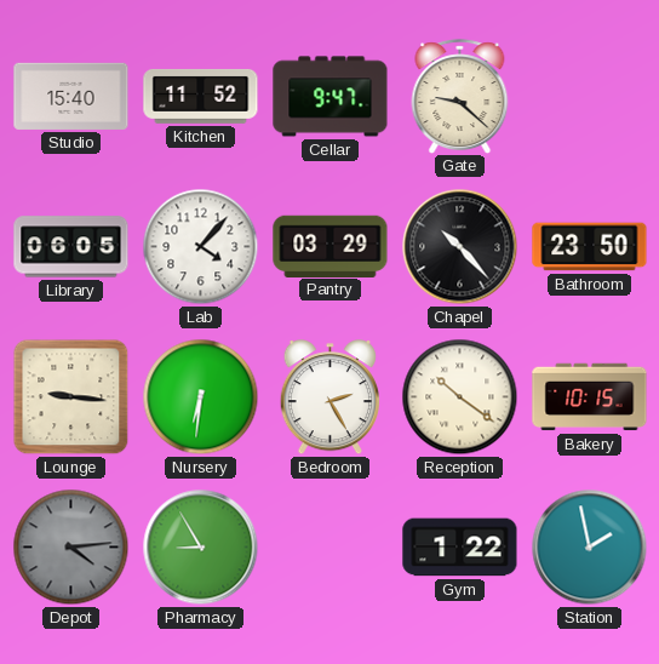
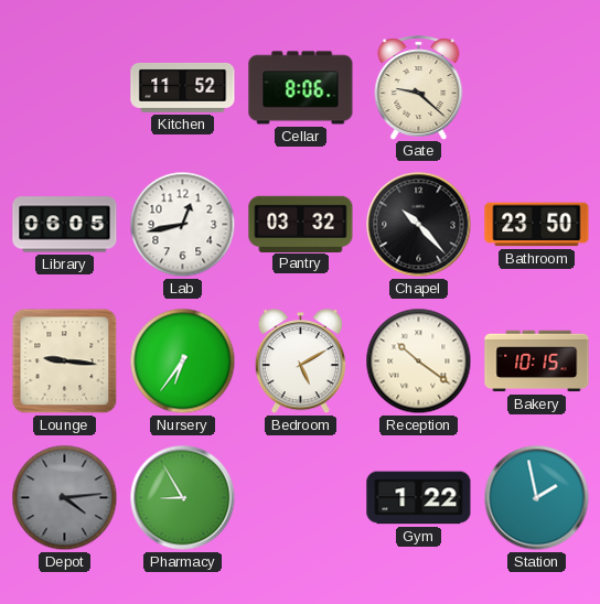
Studio: 15:40 -> none
Cellar: 9:47 -> 8:06
Lab: 4:07 -> 12:43
Pantry: 03:29 -> 03:32
Nursery: 6:31 -> 6:36
Bedroom: 2:25 -> 5:10
